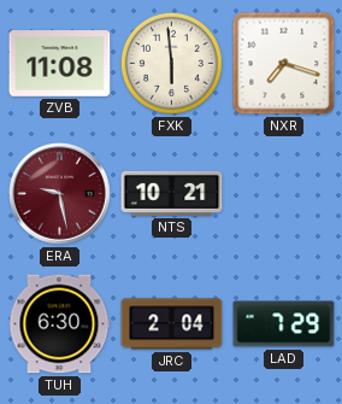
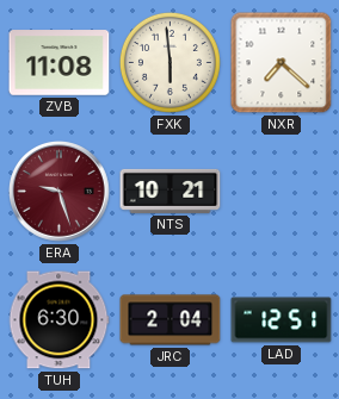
NXR: 7:18 -> 7:22
ERA: 9:28 -> 9:27
LAD: 7:29 -> 12:51
